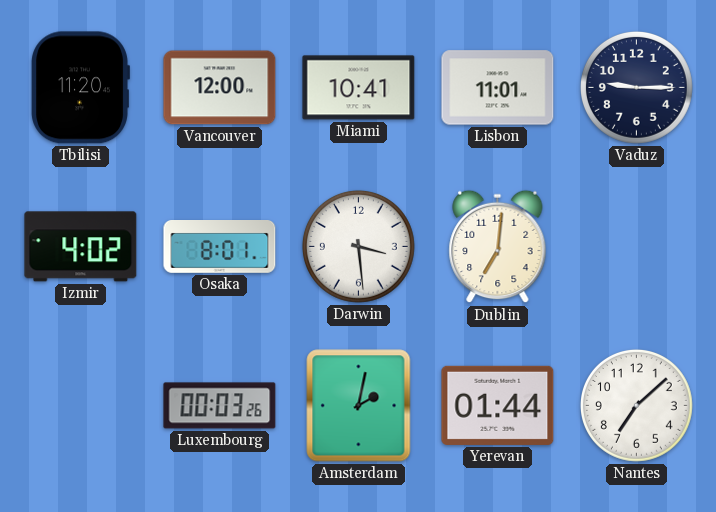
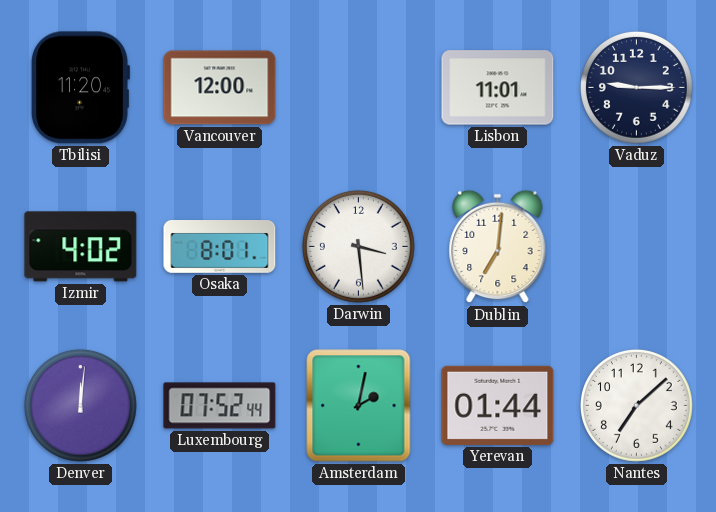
Miami: 10:41 -> none
Denver: none -> 12:01
Luxembourg: 00:03 -> 07:52
